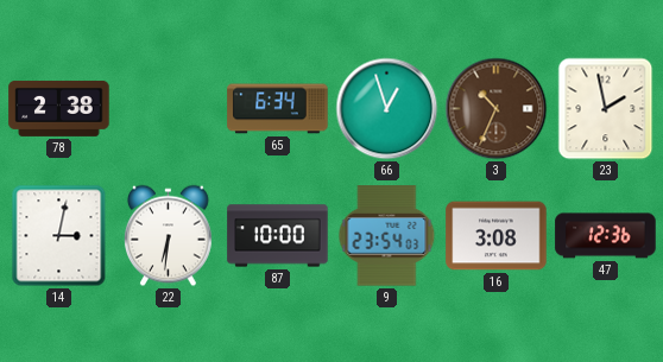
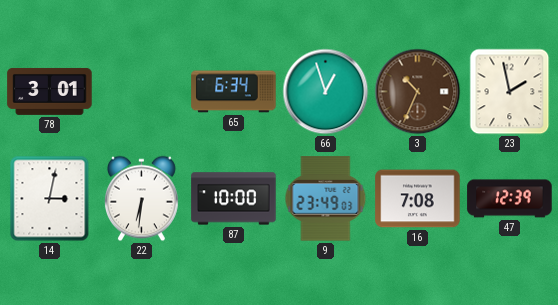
78: 2:38 -> 3:01
9: 23:54 -> 23:49
16: 3:08 -> 7:08
47: 12:36 -> 12:39
